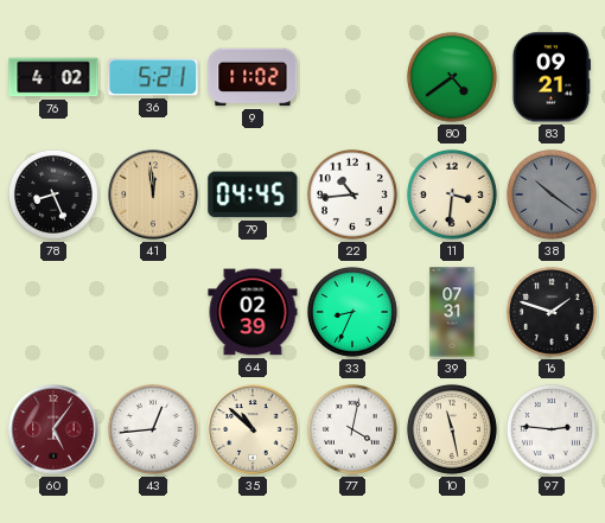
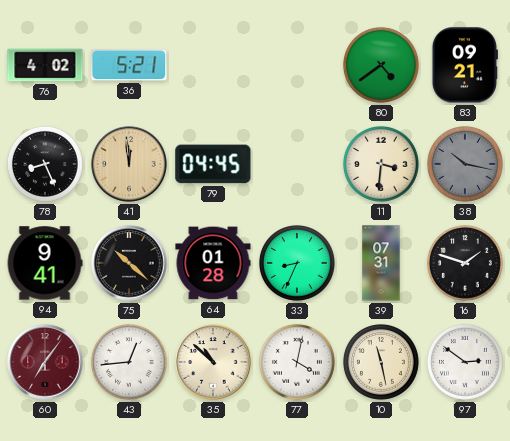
9: 11:02 -> none
22: 10:44 -> none
38: 10:21 -> 10:17
94: none -> 9:41
75: none -> 10:22
64: 02:39 -> 01:28
60: 5:06 -> 7:06
97: 2:46 -> 2:51
